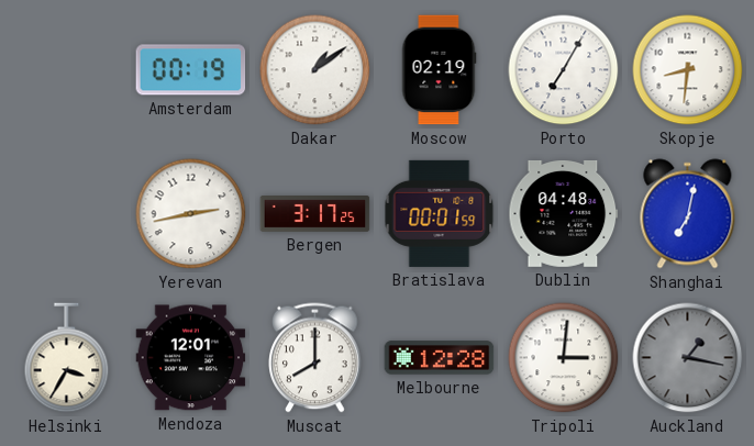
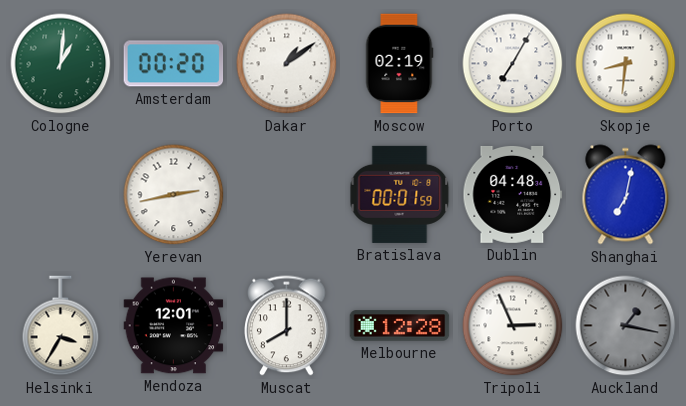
Cologne: none -> 1:01
Amsterdam: 00:19 -> 00:20
Bergen: 3:17 -> none
Tripoli: 3:01 -> 2:56
